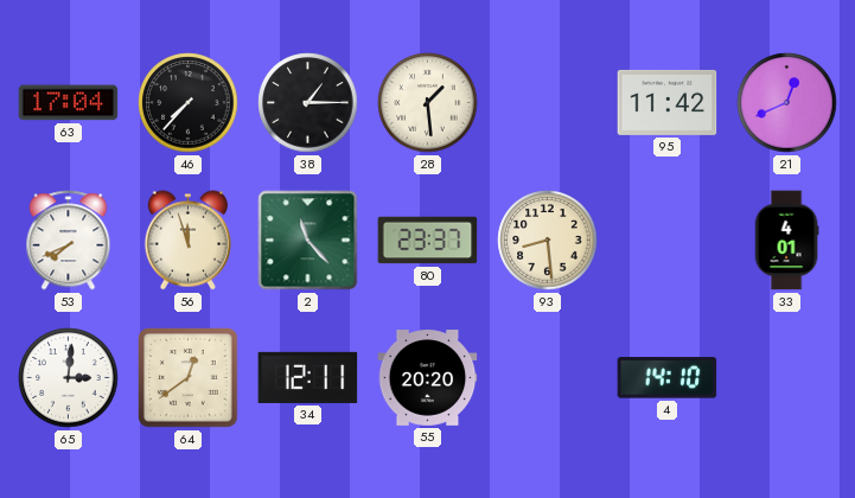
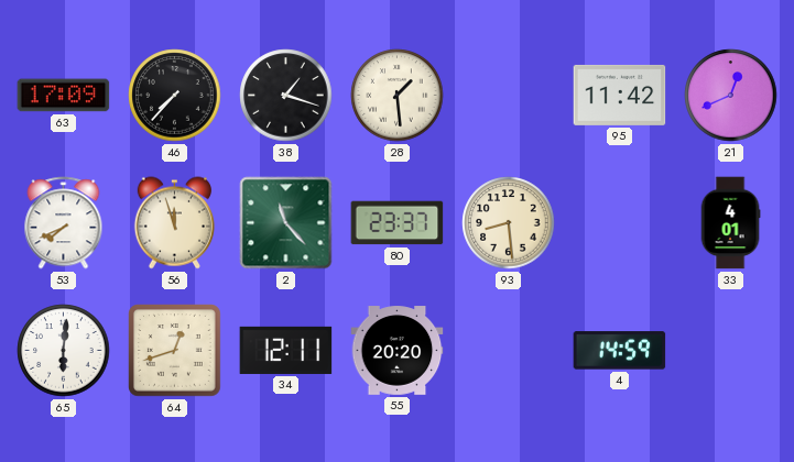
63: 17:04 -> 17:09
38: 1:15 -> 1:18
65: 3:01 -> 6:01
64: 12:39 -> 12:42
4: 14:10 -> 14:59
